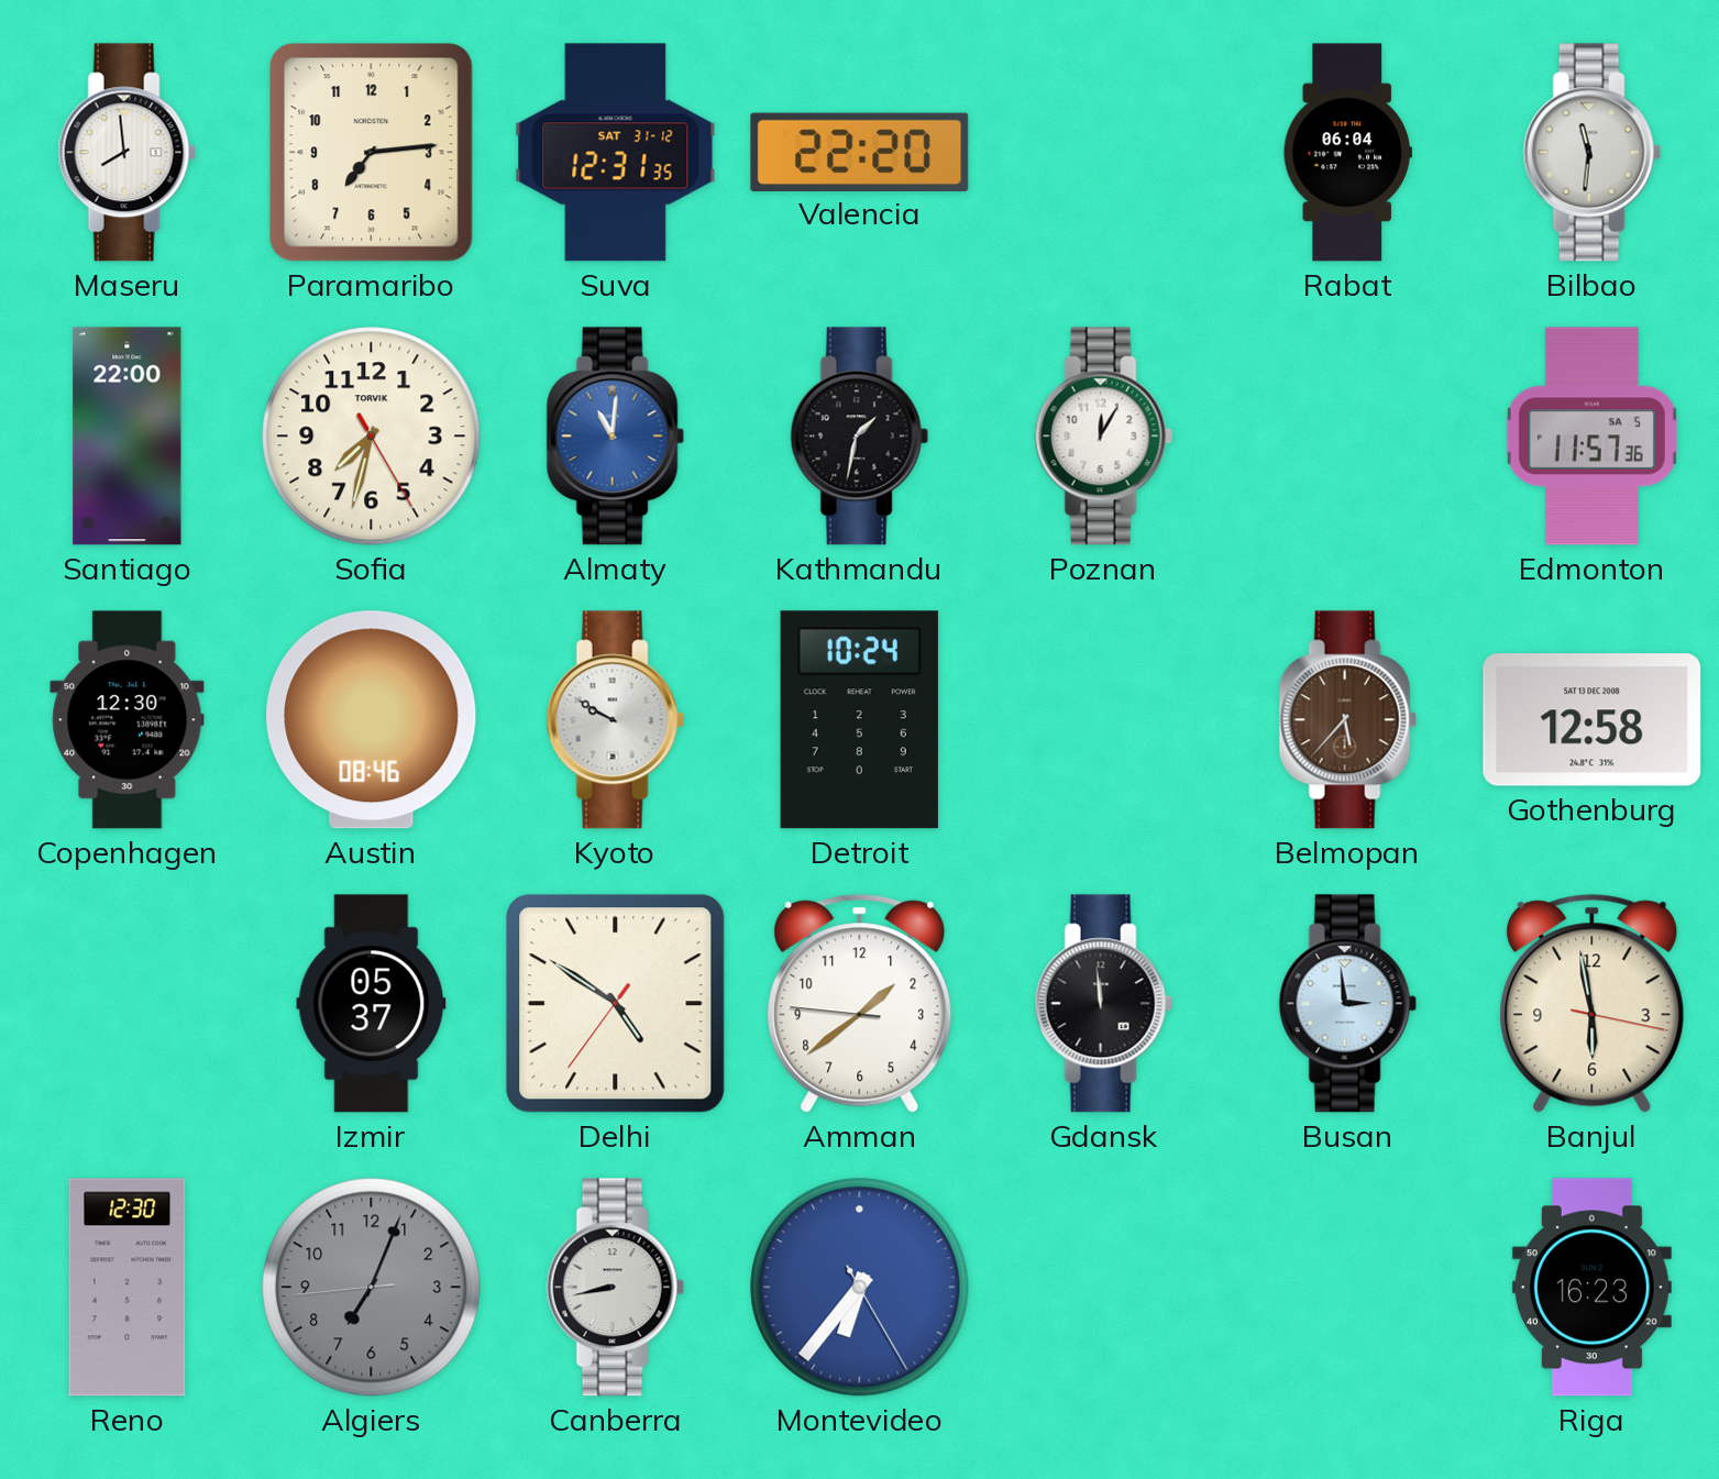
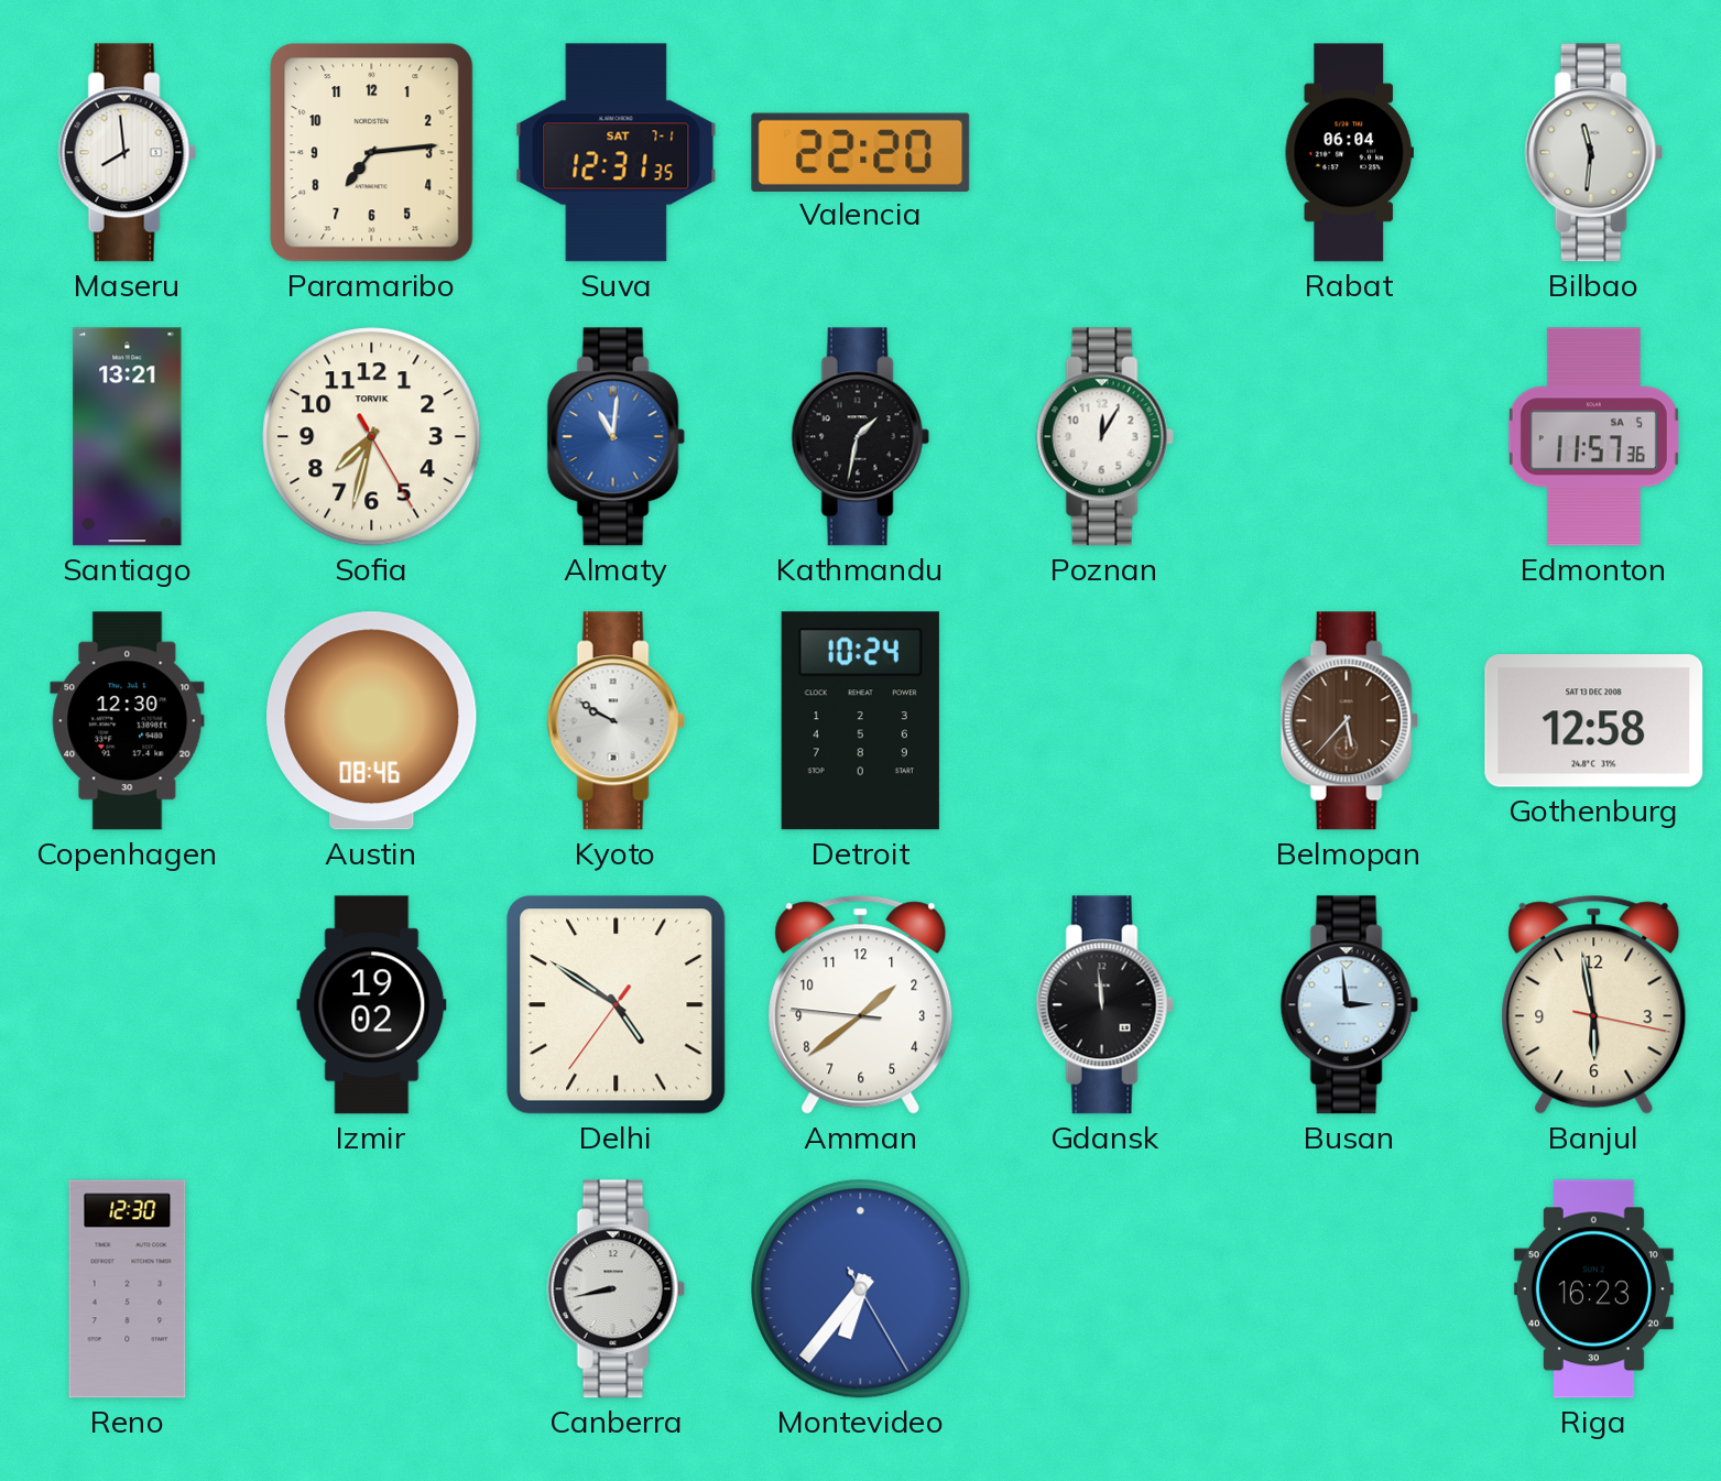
Suva date: SAT 31-12 -> SAT 7-1
Santiago: 22:00 -> 13:21
Izmir: 05:37 -> 19:02
Algiers: 7:03 -> none
